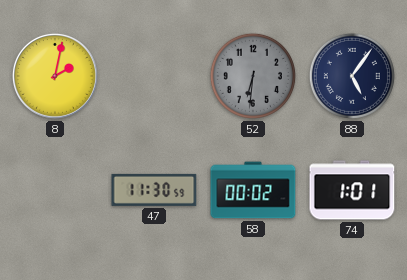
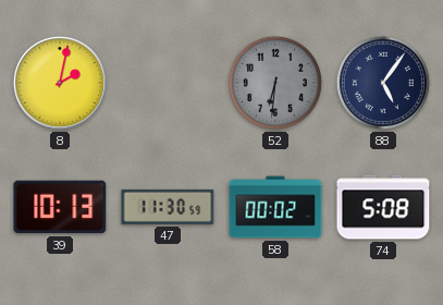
39: none -> 10:13
74: 1:01 -> 5:08
